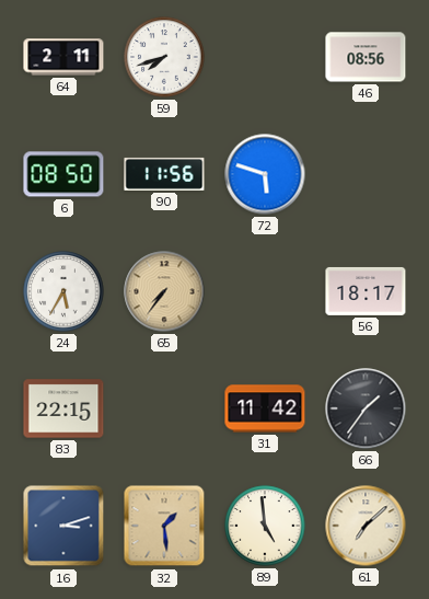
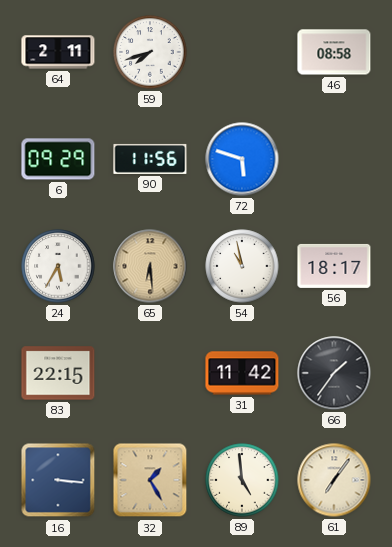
46: 08:56 -> 08:58
6: 08:50 -> 09:29
65: 7:36 -> 6:29
54: none -> 10:58
16: 3:12 -> 3:16
32: 1:29 -> 1:25
61: 7:08 -> 7:06
